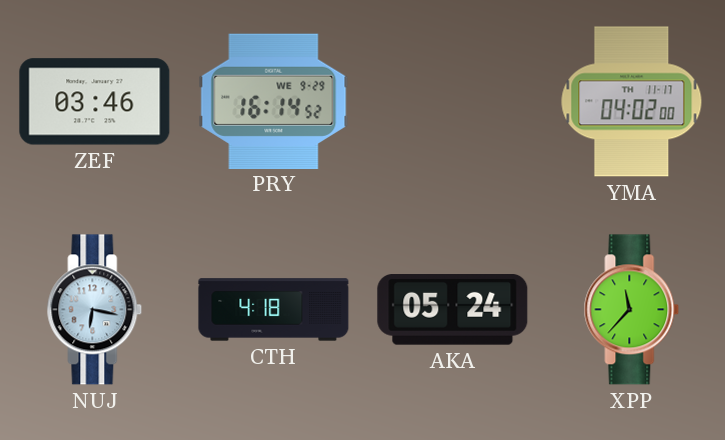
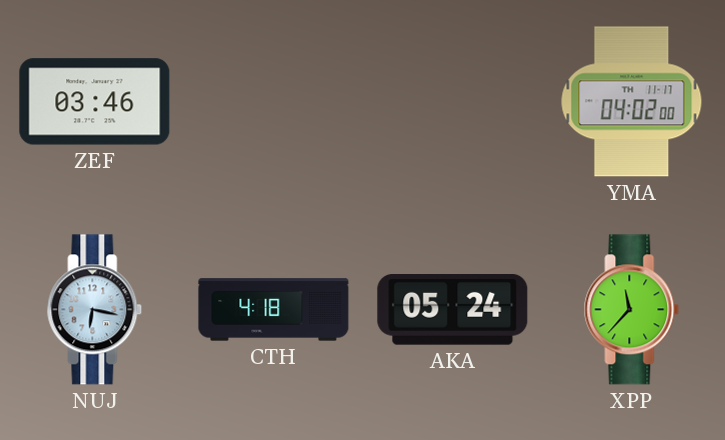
PRY: 16:14 -> none
